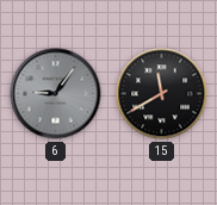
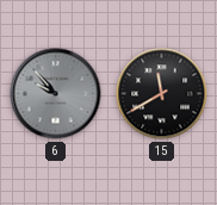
6: 9:06 -> 9:53
